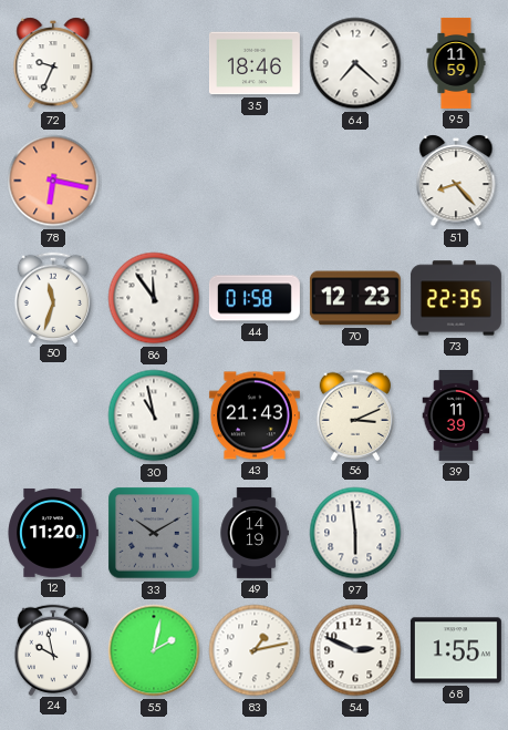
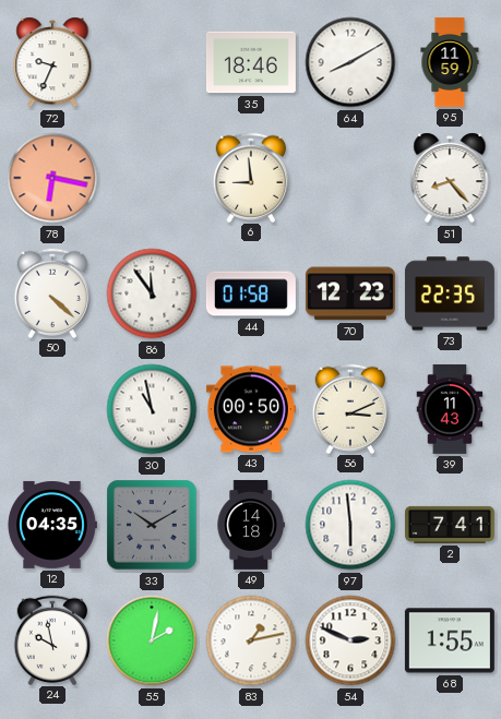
64: 7:22 -> 8:10
6: none -> 8:59
50: 11:33 -> 4:22
43: 21:43 -> 00:50
39: 11:39 -> 11:43
12: 11:20 -> 04:35
49: 14:19 -> 14:18
2: none -> 7:41
